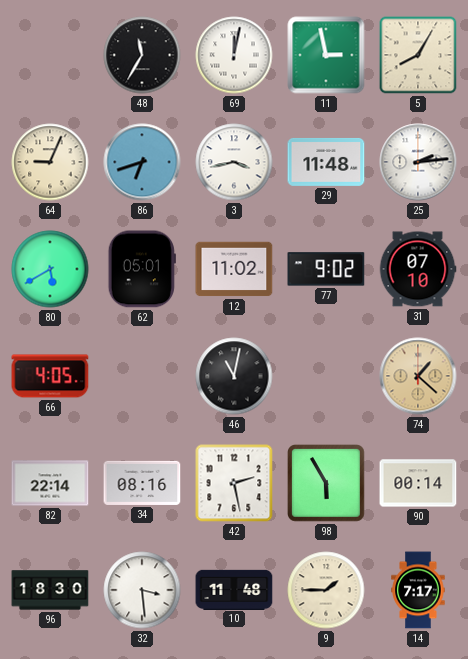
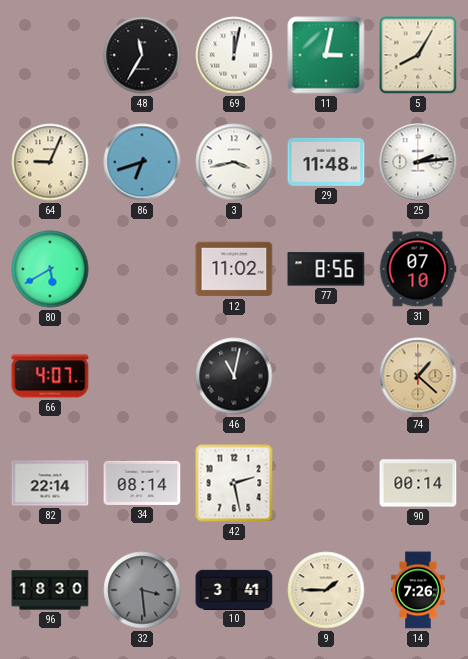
11: 2:58 -> 3:02
62: 05:01 -> none
77: 9:02 -> 8:56
66: 4:05 -> 4:07
34: 08:16 -> 08:14
98: 5:55 -> none
32 dial: white -> grey
10: 11:48 -> 3:41
14: 7:17 -> 7:26
